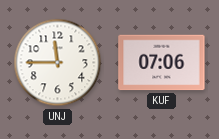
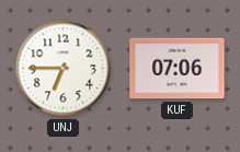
UNJ: 11:45 -> 6:45
